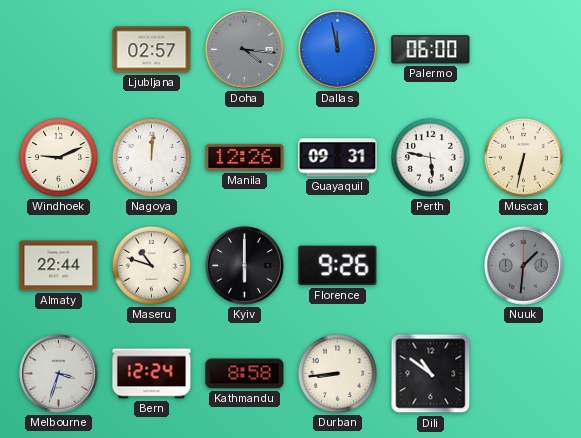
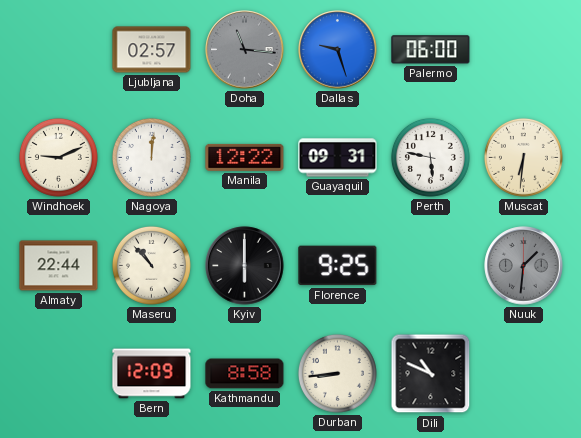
Doha: 4:16 -> 11:16
Dallas: 11:58 -> 9:27
Manila: 12:26 -> 12:22
Muscat: 6:32 -> 6:31
Maseru: 10:48 -> 10:53
Florence: 9:26 -> 9:25
Melbourne: 3:33 -> none
Bern: 12:24 -> 12:09
Dili: 10:51 -> 10:49
